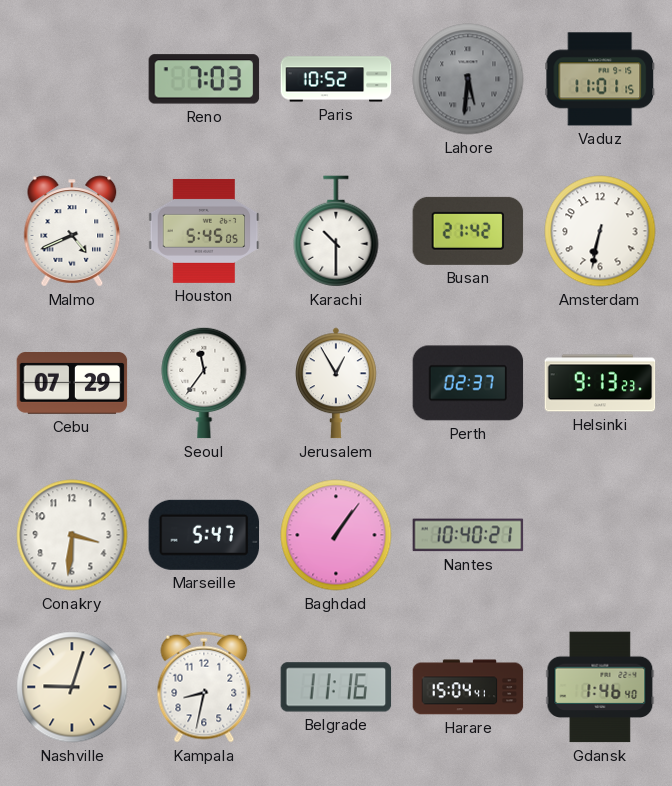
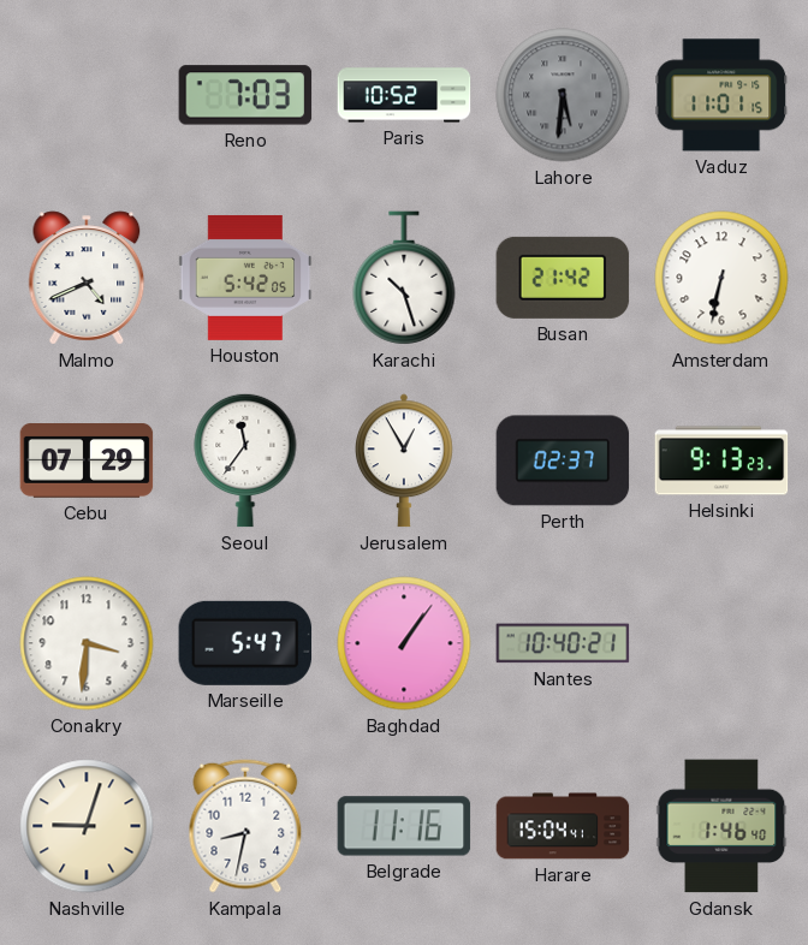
Houston: 5:45 -> 5:42
Karachi: 10:30 -> 10:27
